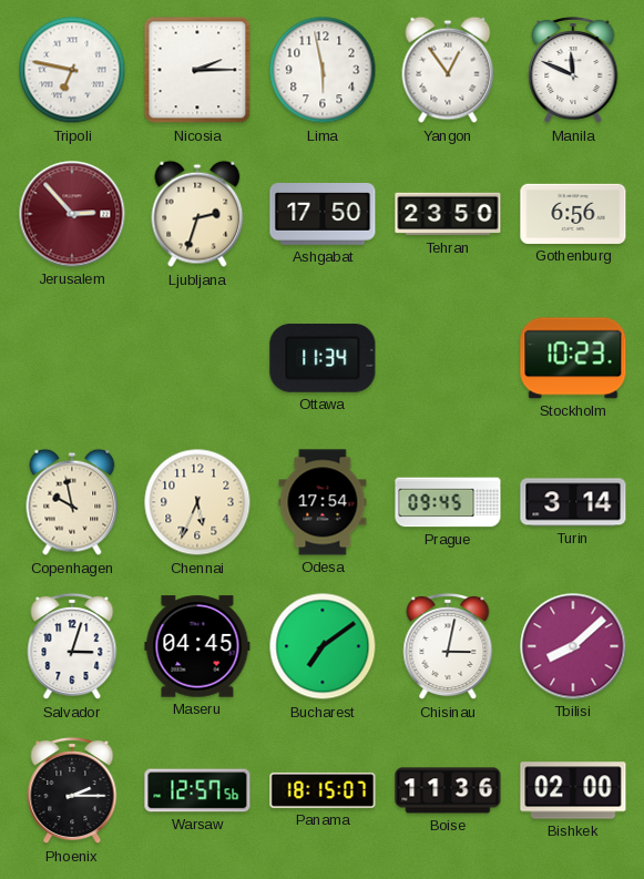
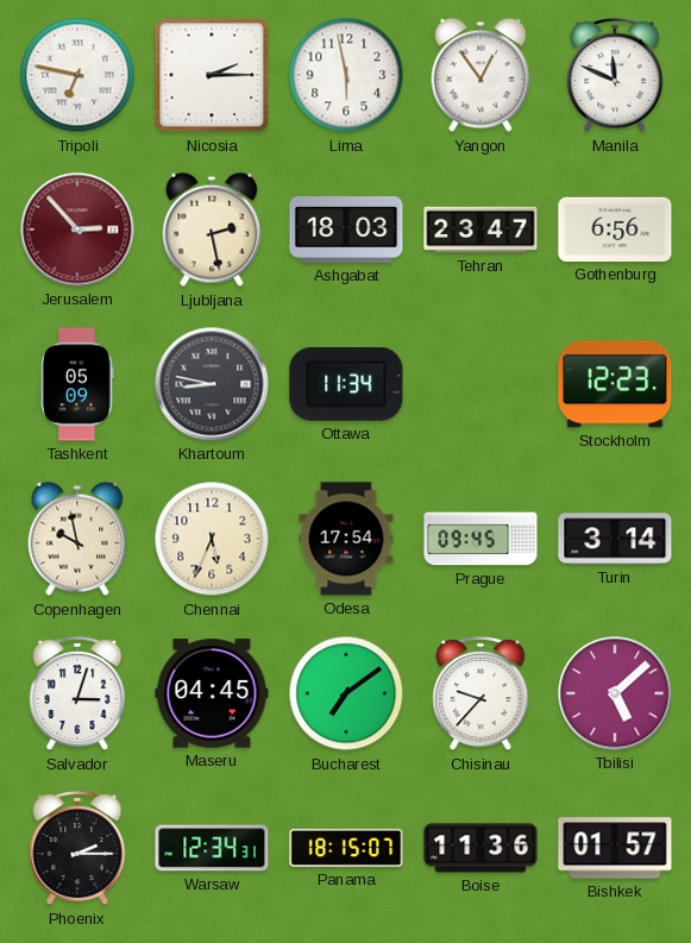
Ljubljana: 2:33 -> 2:28
Ashgabat: 17:50 -> 18:03
Tehran: 23:50 -> 23:47
Tashkent: none -> 05:09
Khartoum: none -> 8:47
Stockholm: 10:23 -> 12:23
Chisinau: 3:02 -> 9:37
Tbilisi: 8:08 -> 5:08
Warsaw: 12:57 -> 12:34
Bishkek: 02:00 -> 01:57
